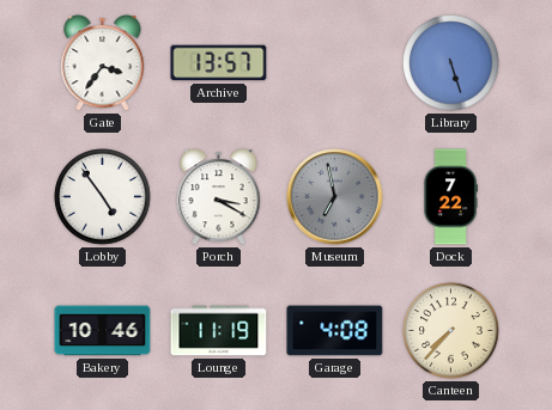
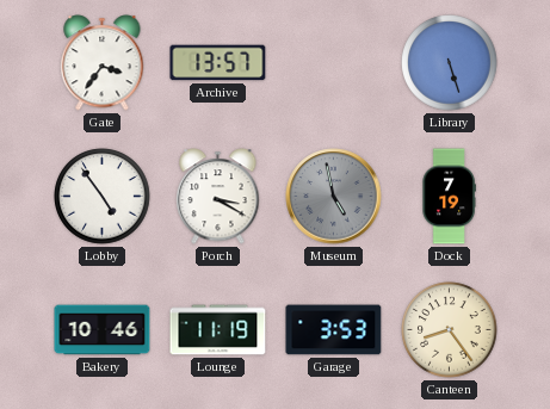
Museum: 6:58 -> 4:58
Dock: 7:22 -> 7:19
Garage: 4:08 -> 3:53
Canteen: 7:37 -> 8:24
